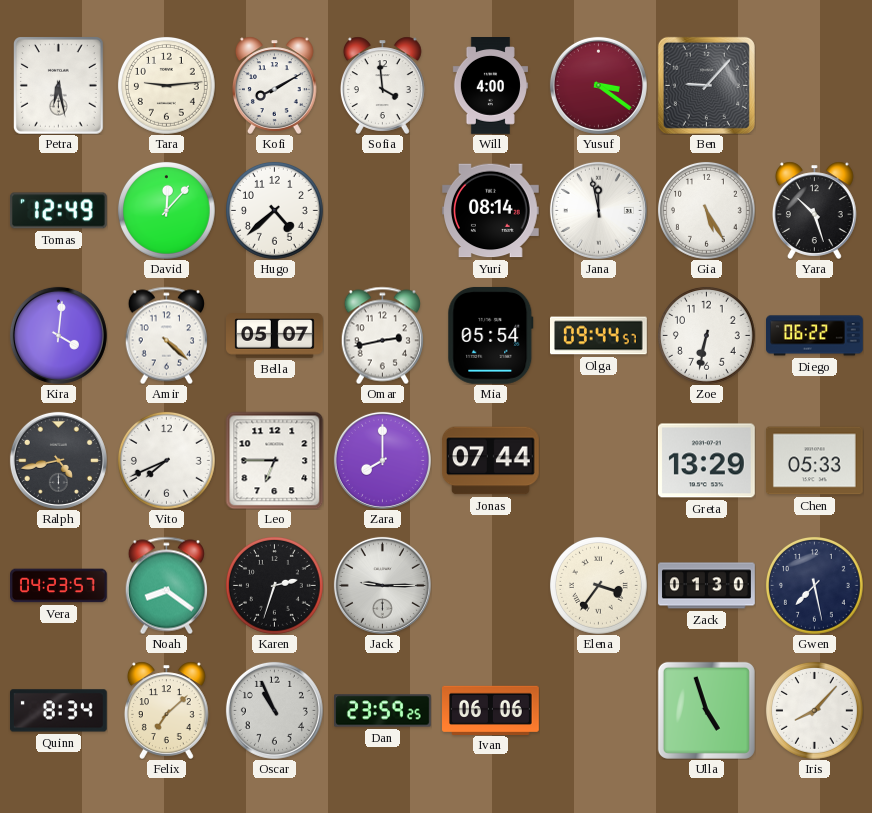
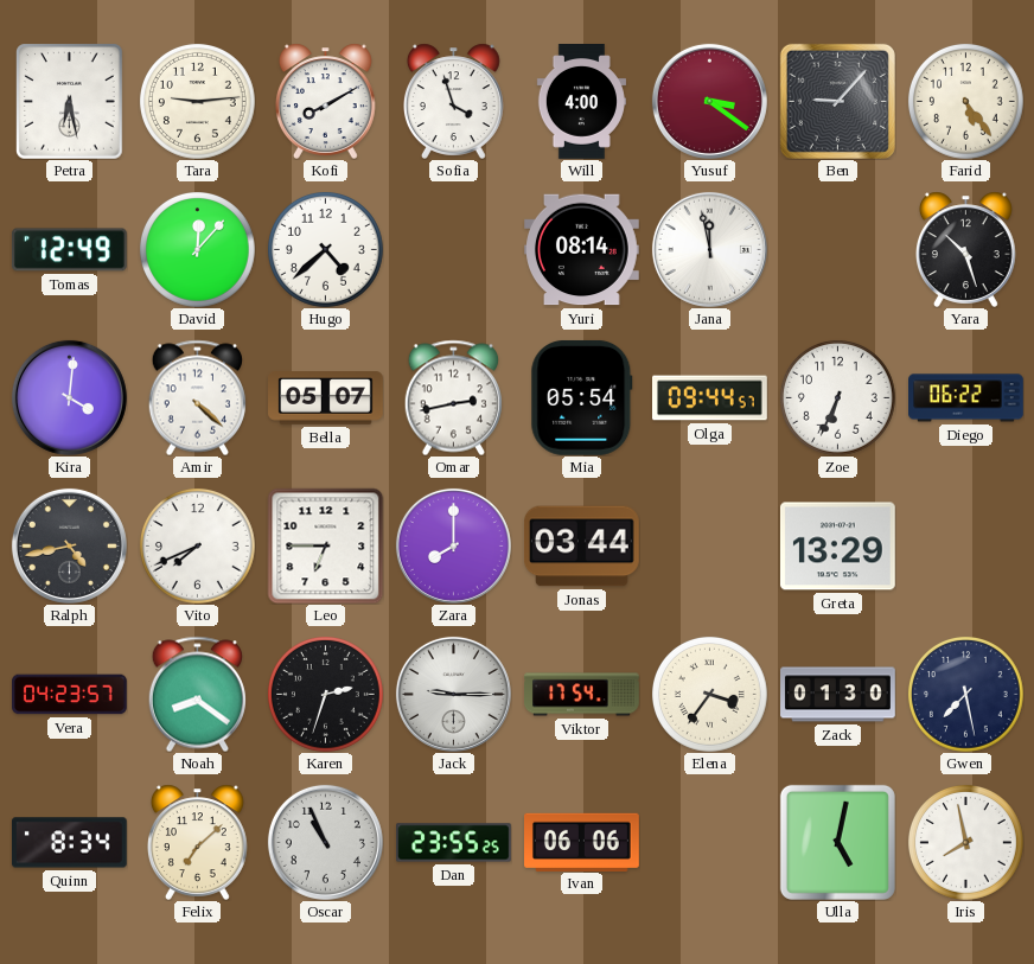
Sofia: 3:59 -> 3:57
Farid: none -> 5:24
Gia: 5:25 -> none
Zoe: 6:32 -> 6:34
Jonas: 07:44 -> 03:44
Chen: 05:33 -> none
Viktor: none -> 17:54
Dan: 23:59 -> 23:55
Ulla: 4:57 -> 5:02
Iris: 8:07 -> 7:58
